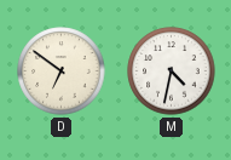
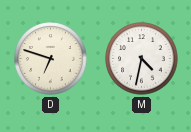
D: 6:51 -> 6:48
